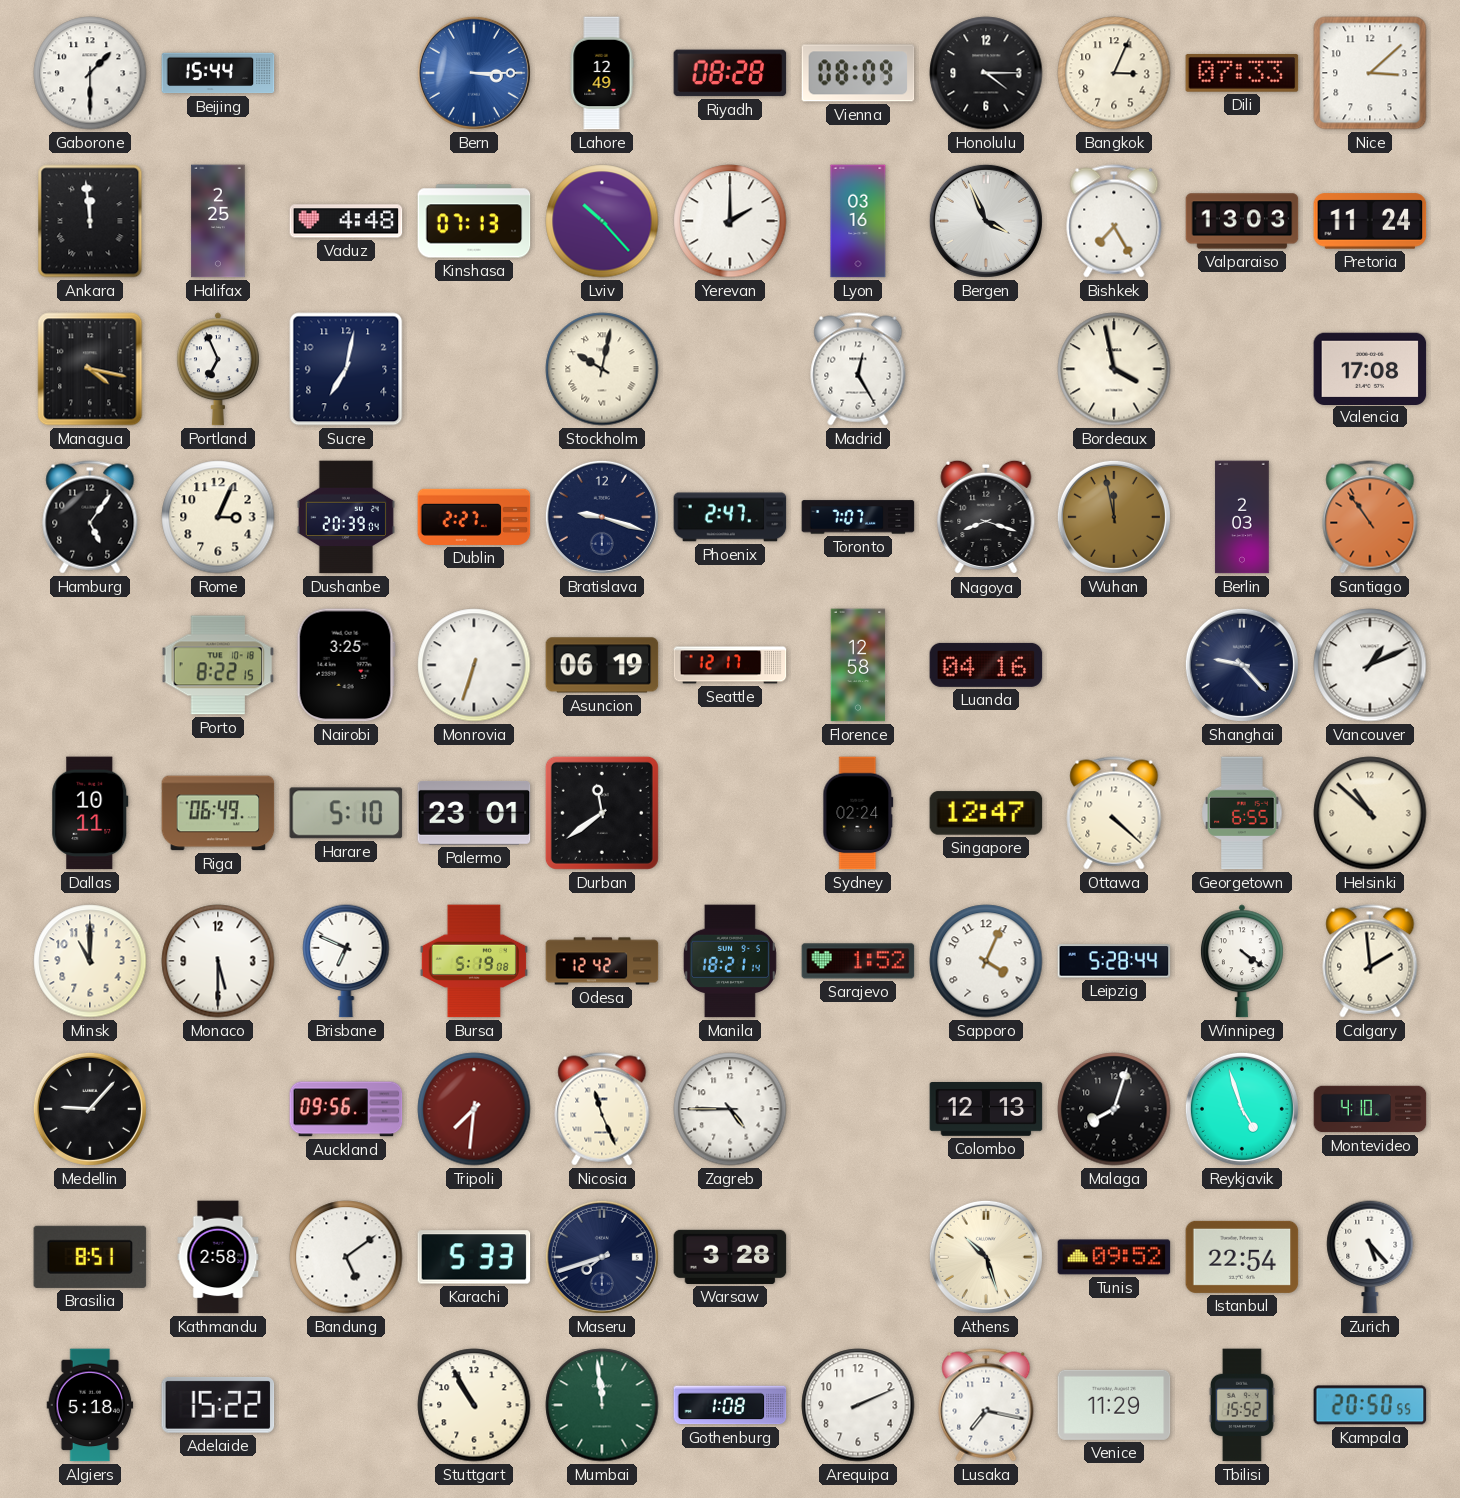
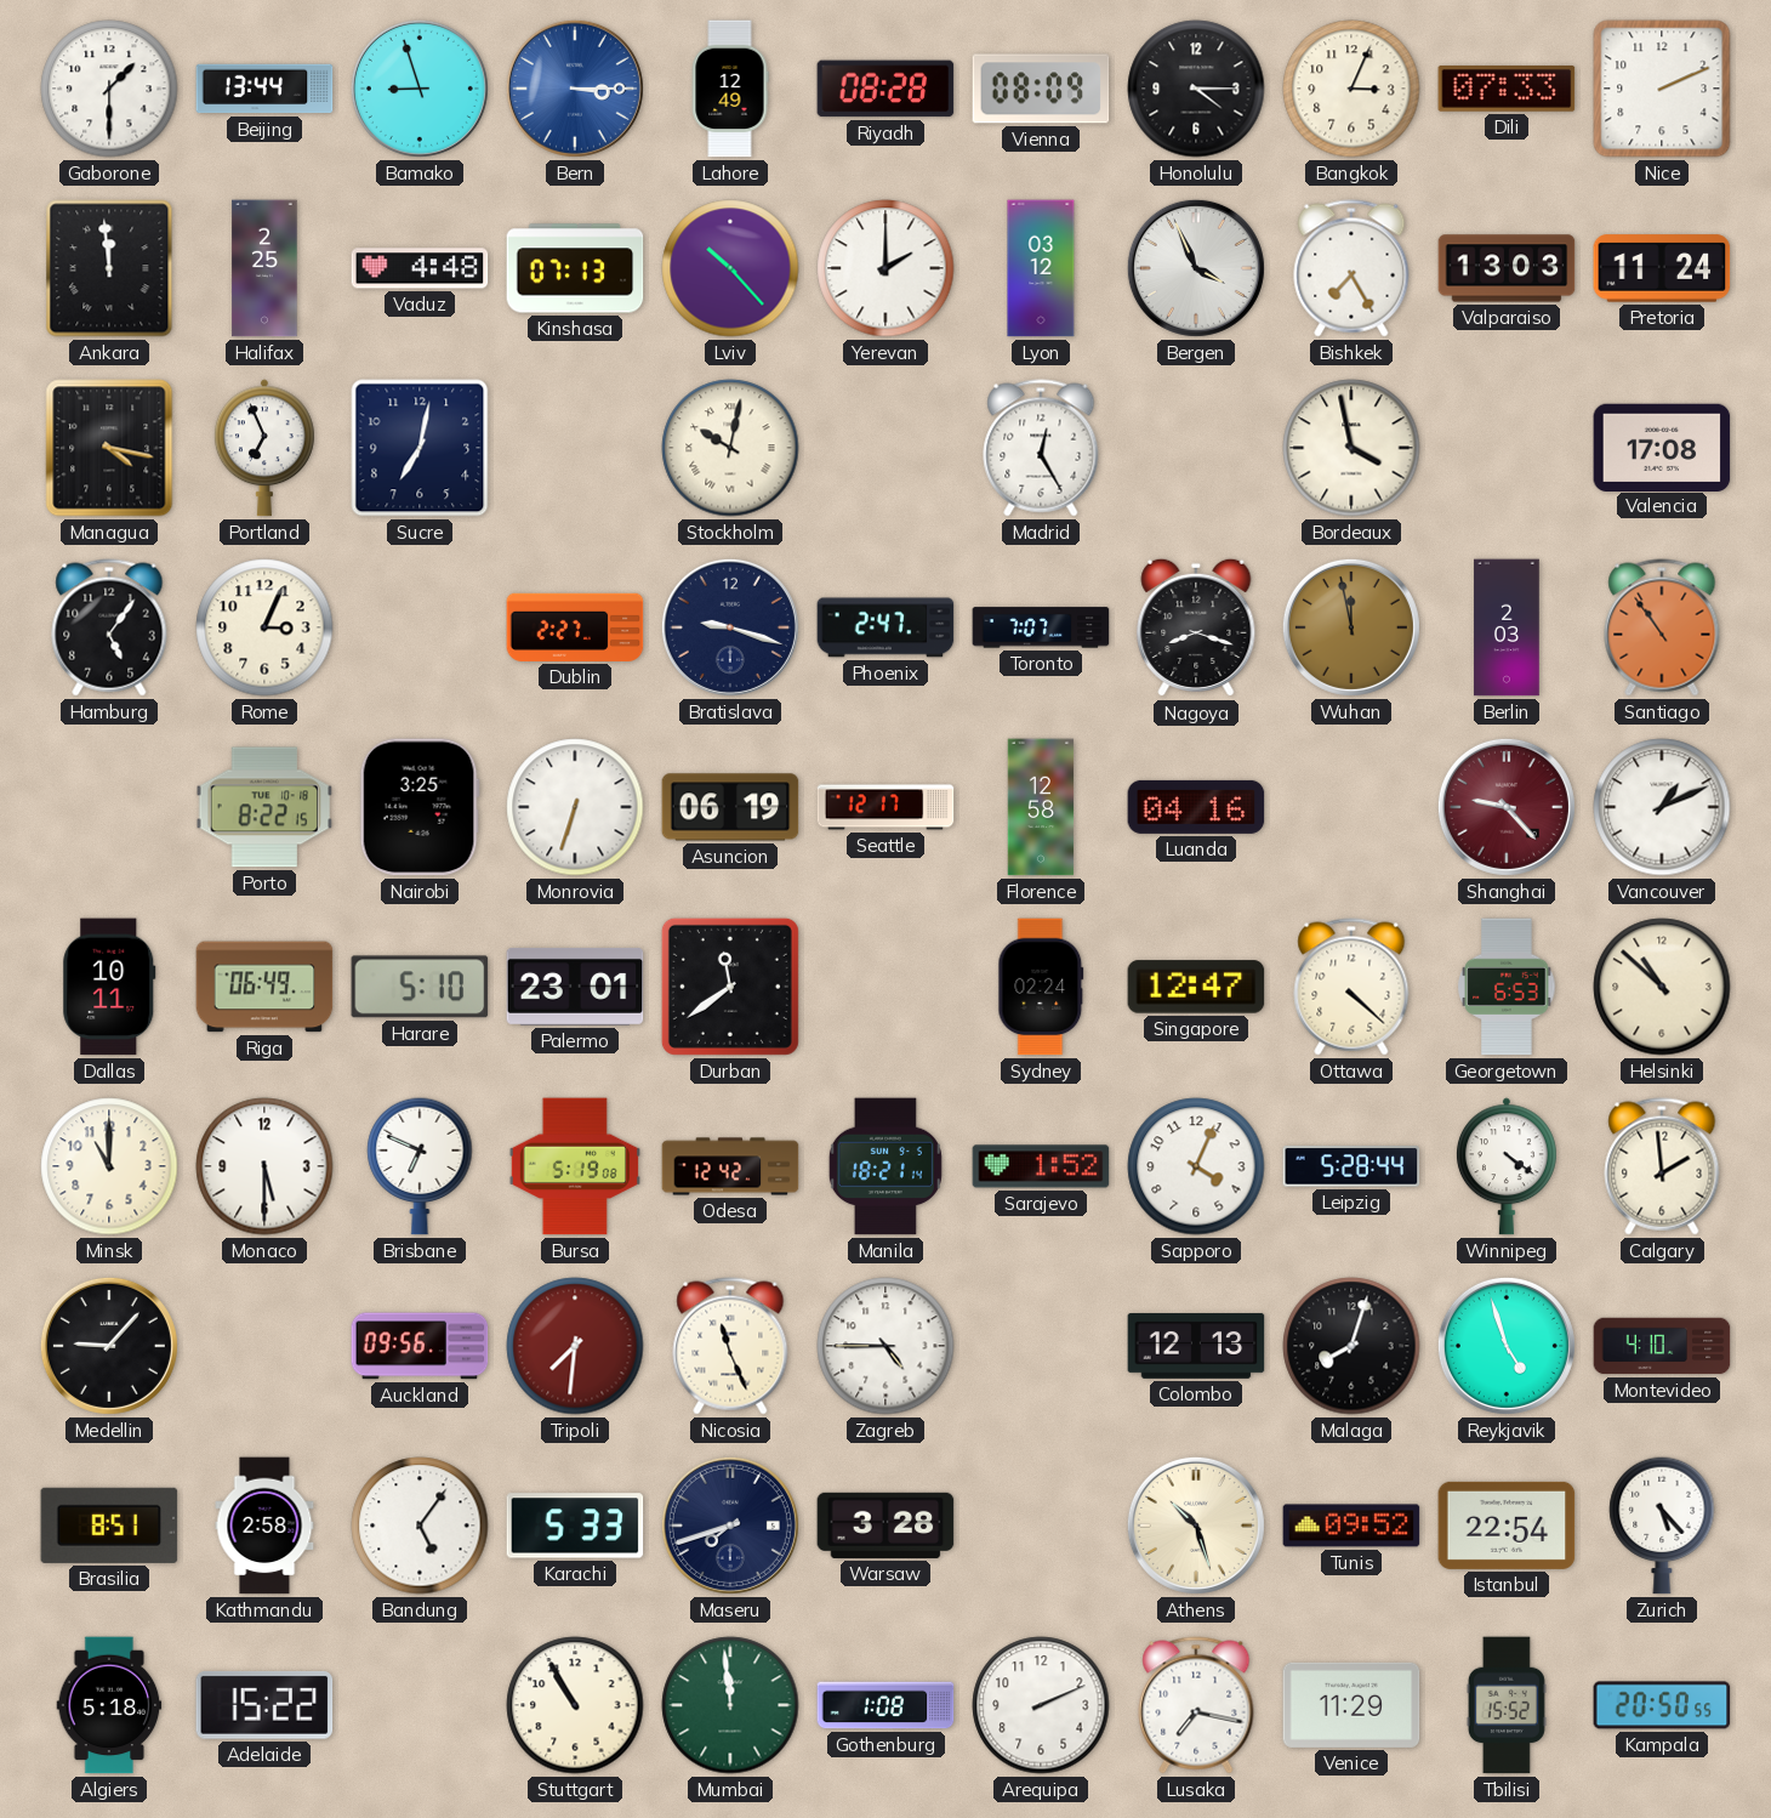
Beijing: 15:44 -> 13:44
Bamako: none -> 8:57
Nice: 3:08 -> 2:11
Lyon: 03:16 -> 03:12
Dushanbe: 20:39 -> none
Shanghai dial: navy -> burgundy
Georgetown: 6:55 -> 6:53
Bandung: 5:09 -> 5:06
